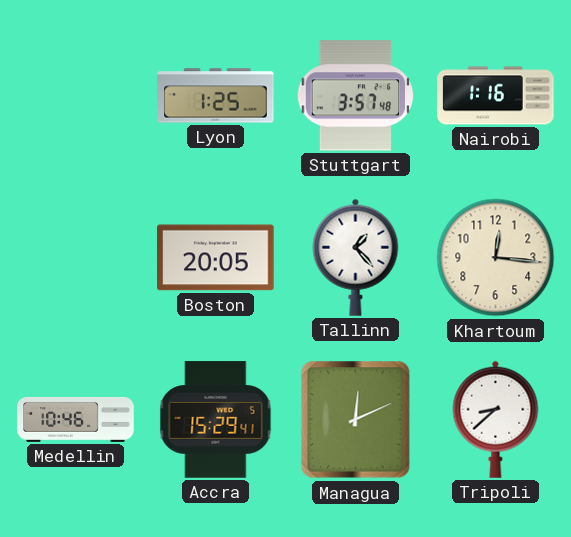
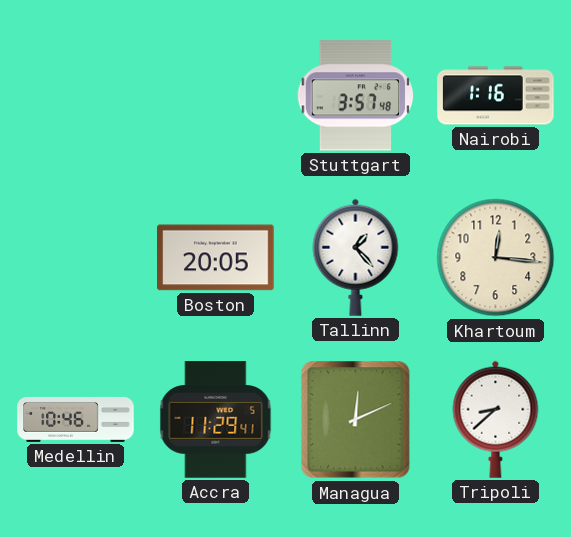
Lyon: 1:25 -> none
Accra: 15:29 -> 11:29
